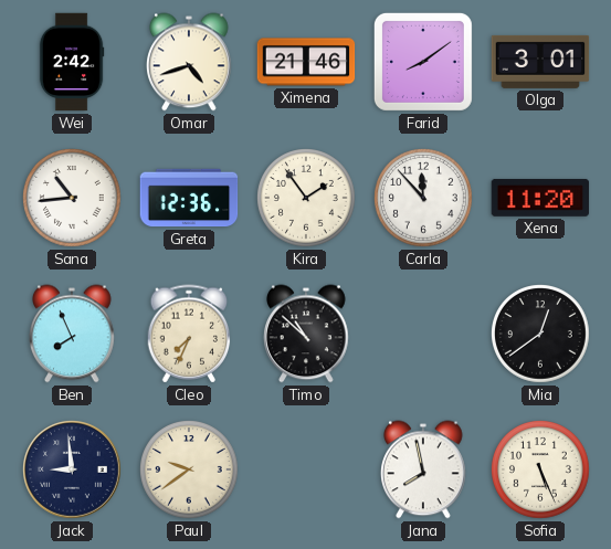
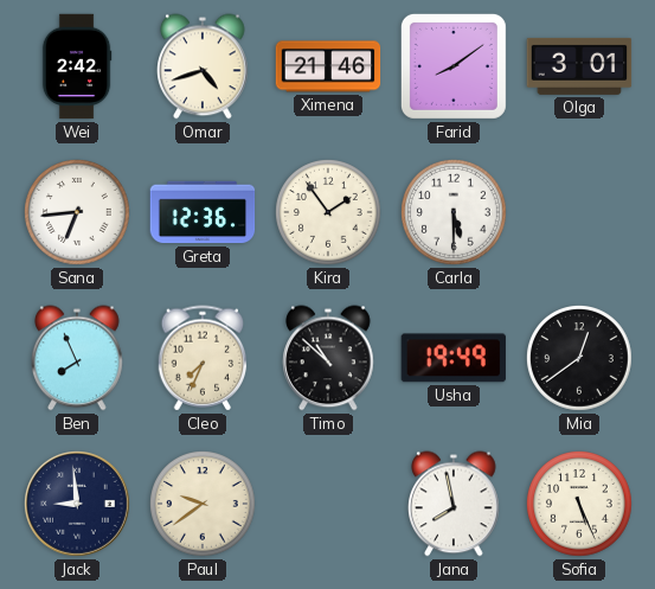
Sana: 10:44 -> 6:44
Carla: 11:53 -> 5:30
Xena: 11:20 -> none
Usha: none -> 19:49
